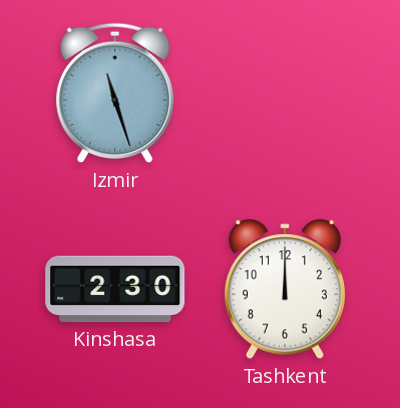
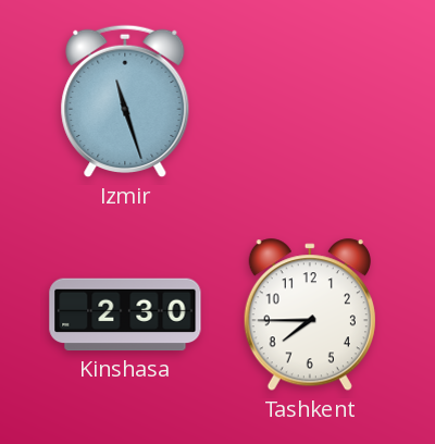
Tashkent: 12:00 -> 7:45
